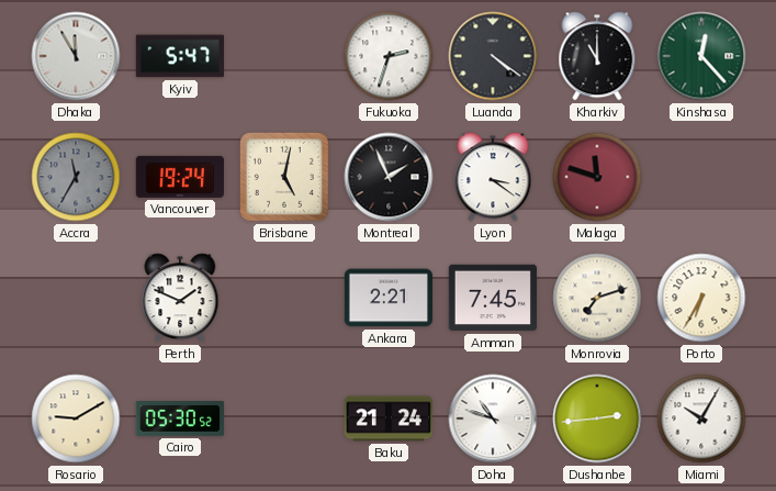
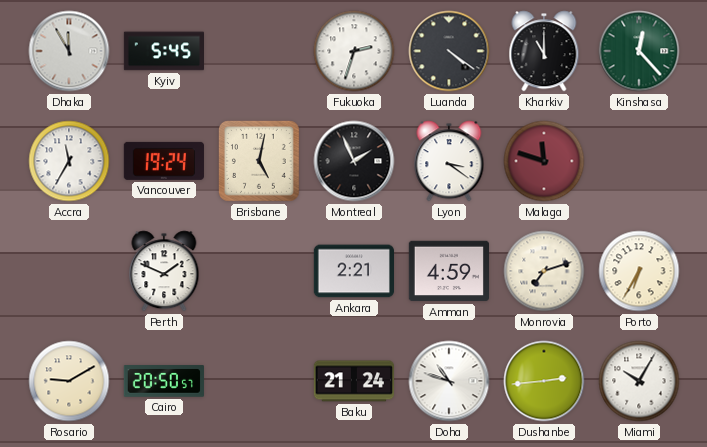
Kyiv: 5:47 -> 5:45
Accra dial: grey -> white
Amman: 7:45 -> 4:59
Cairo: 05:30 -> 20:50
